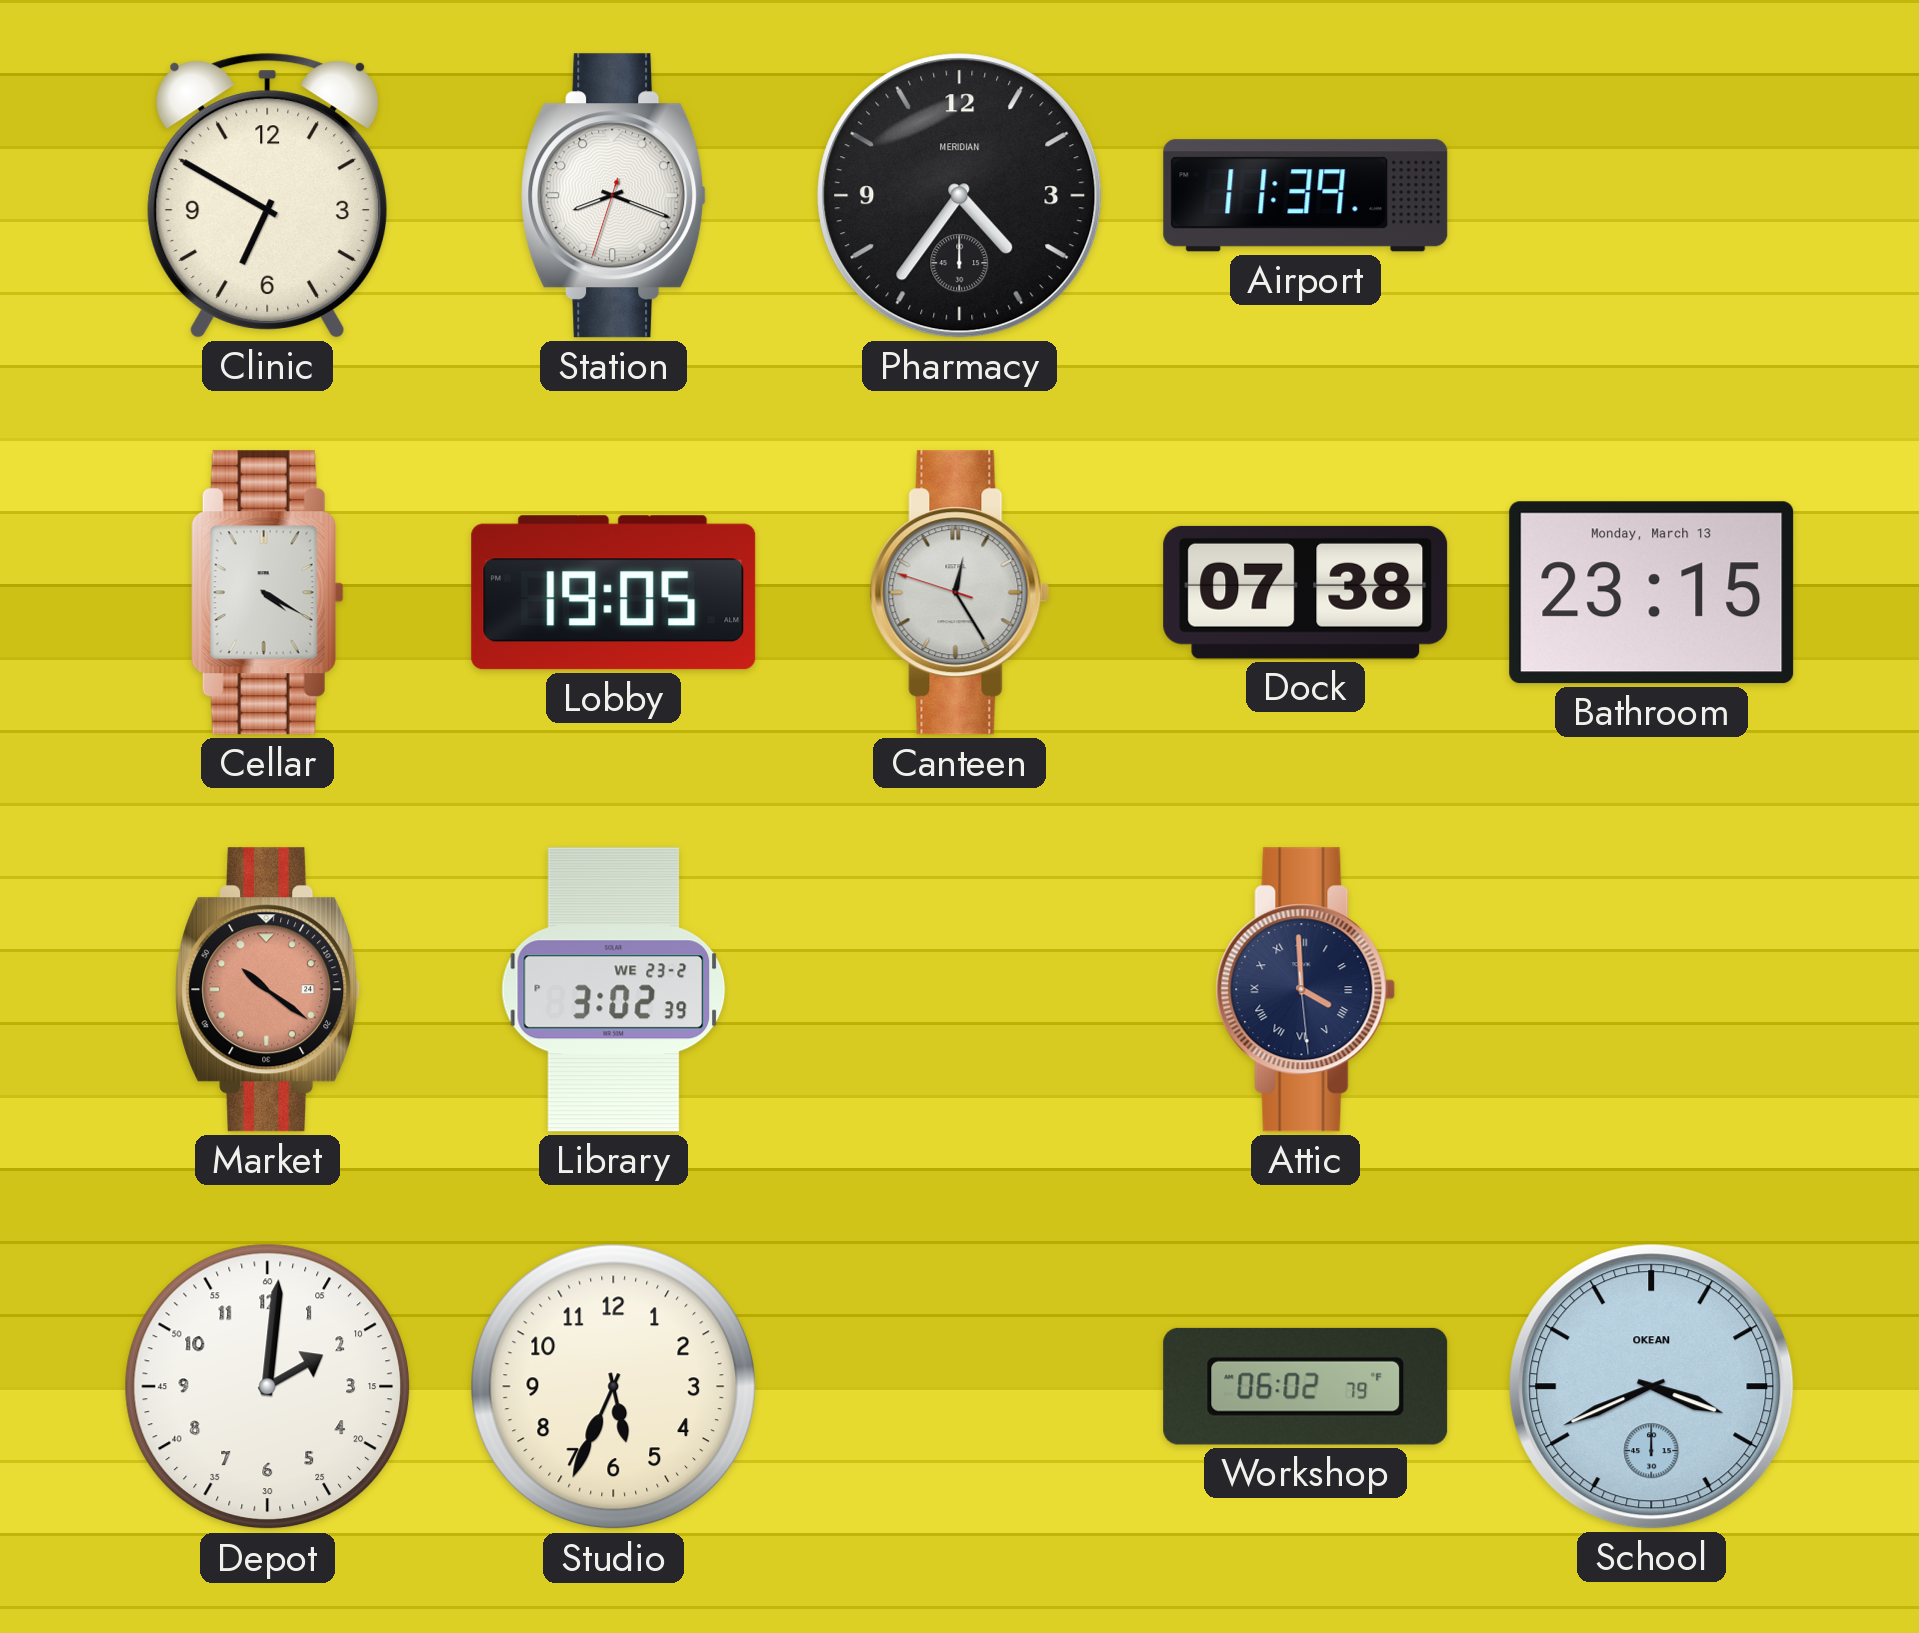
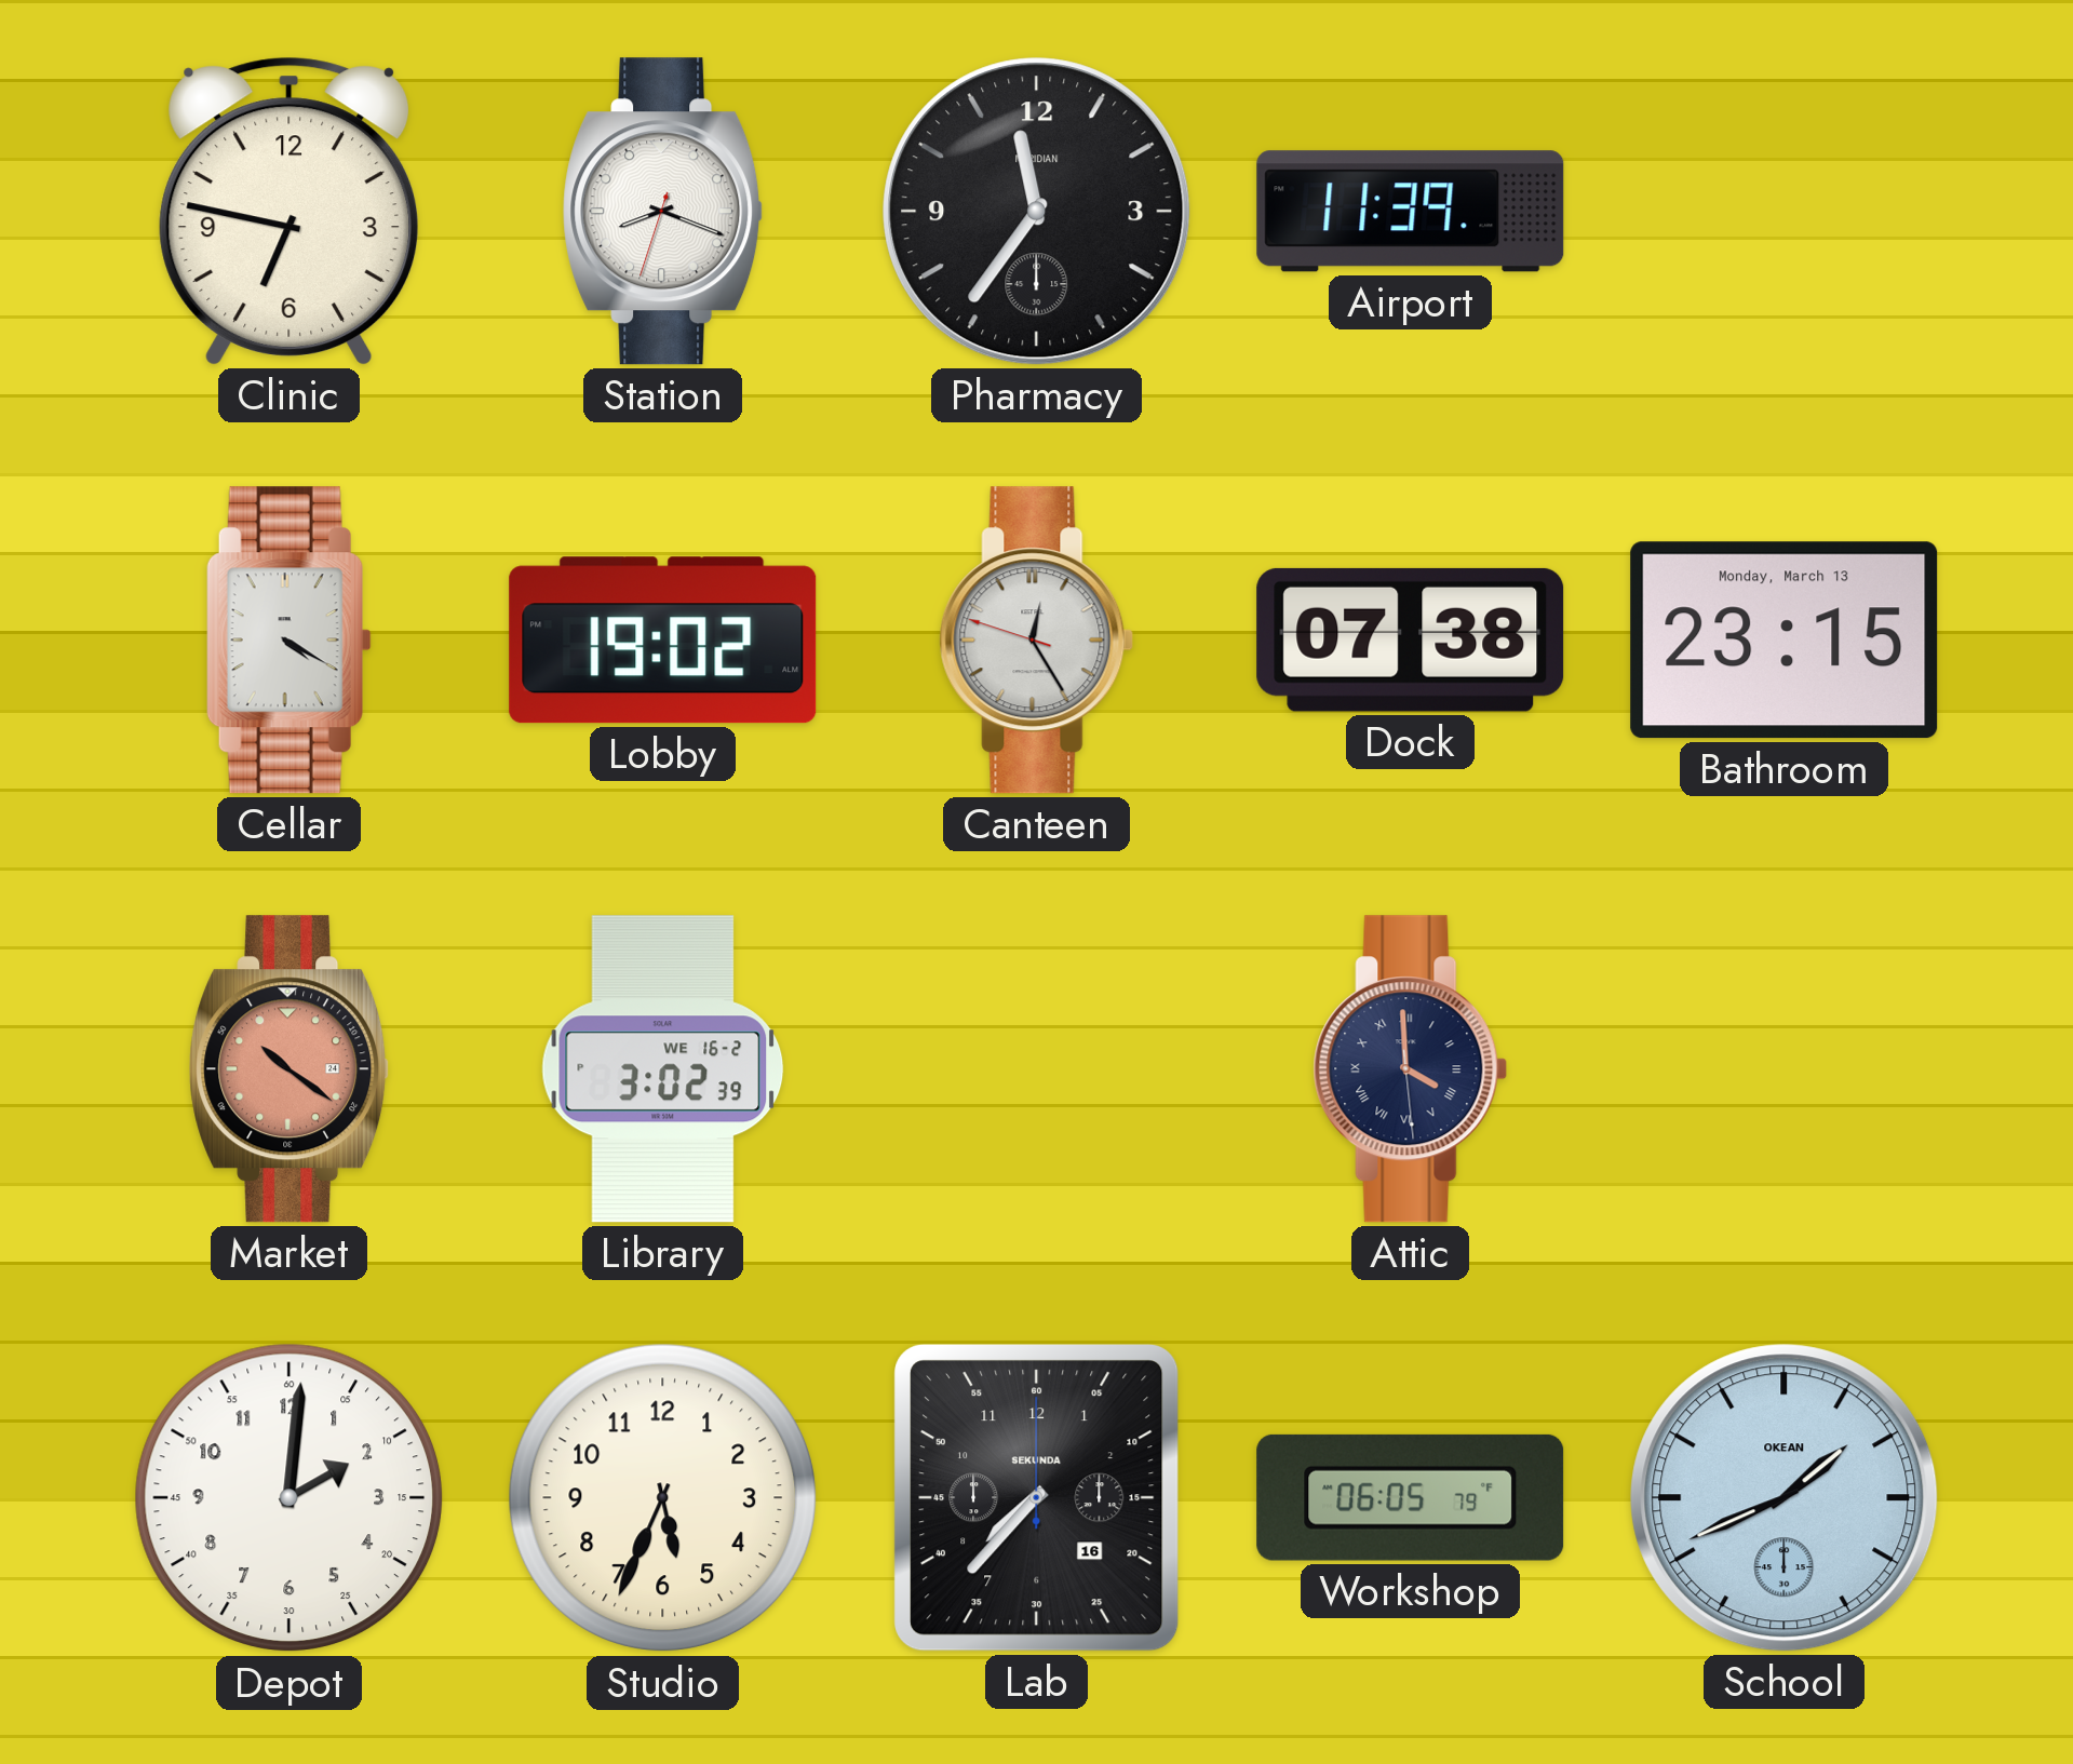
Clinic: 6:50 -> 6:47
Pharmacy: 4:36 -> 11:36
Lobby: 19:05 -> 19:02
Library date: WE 23-2 -> WE 16-2
Lab: none -> 7:37
Workshop: 06:02 -> 06:05
School: 3:41 -> 1:41
